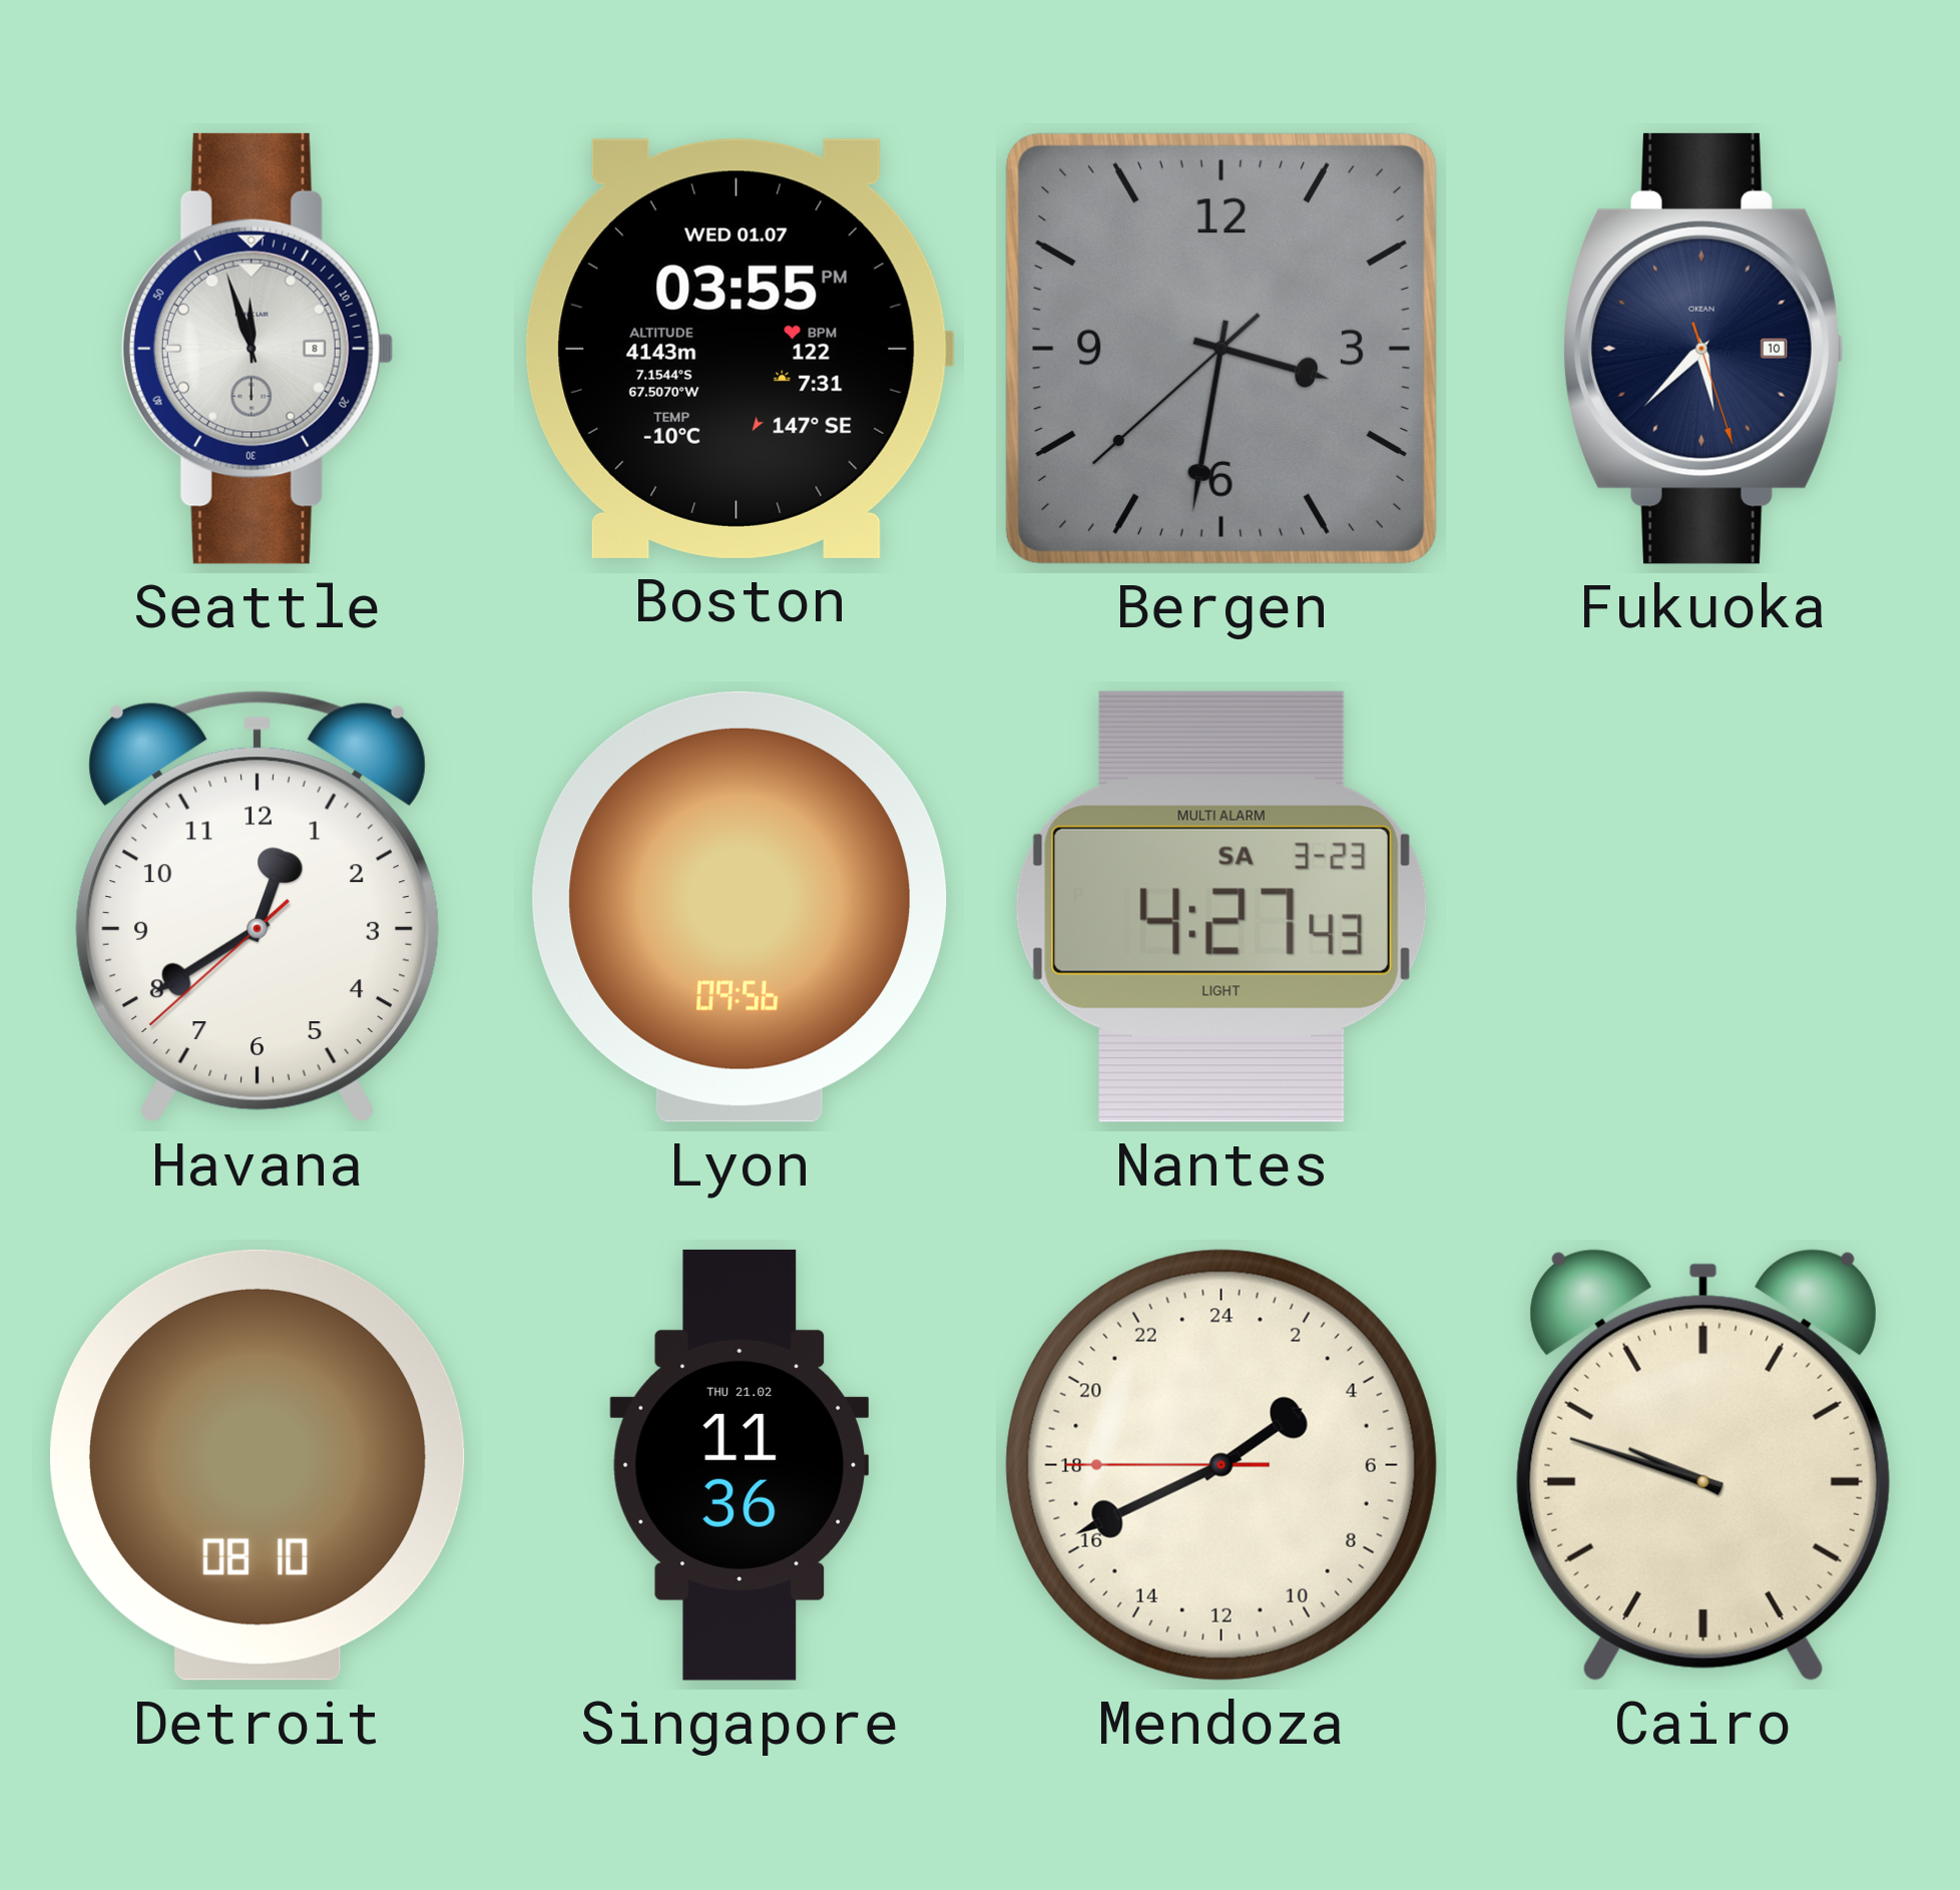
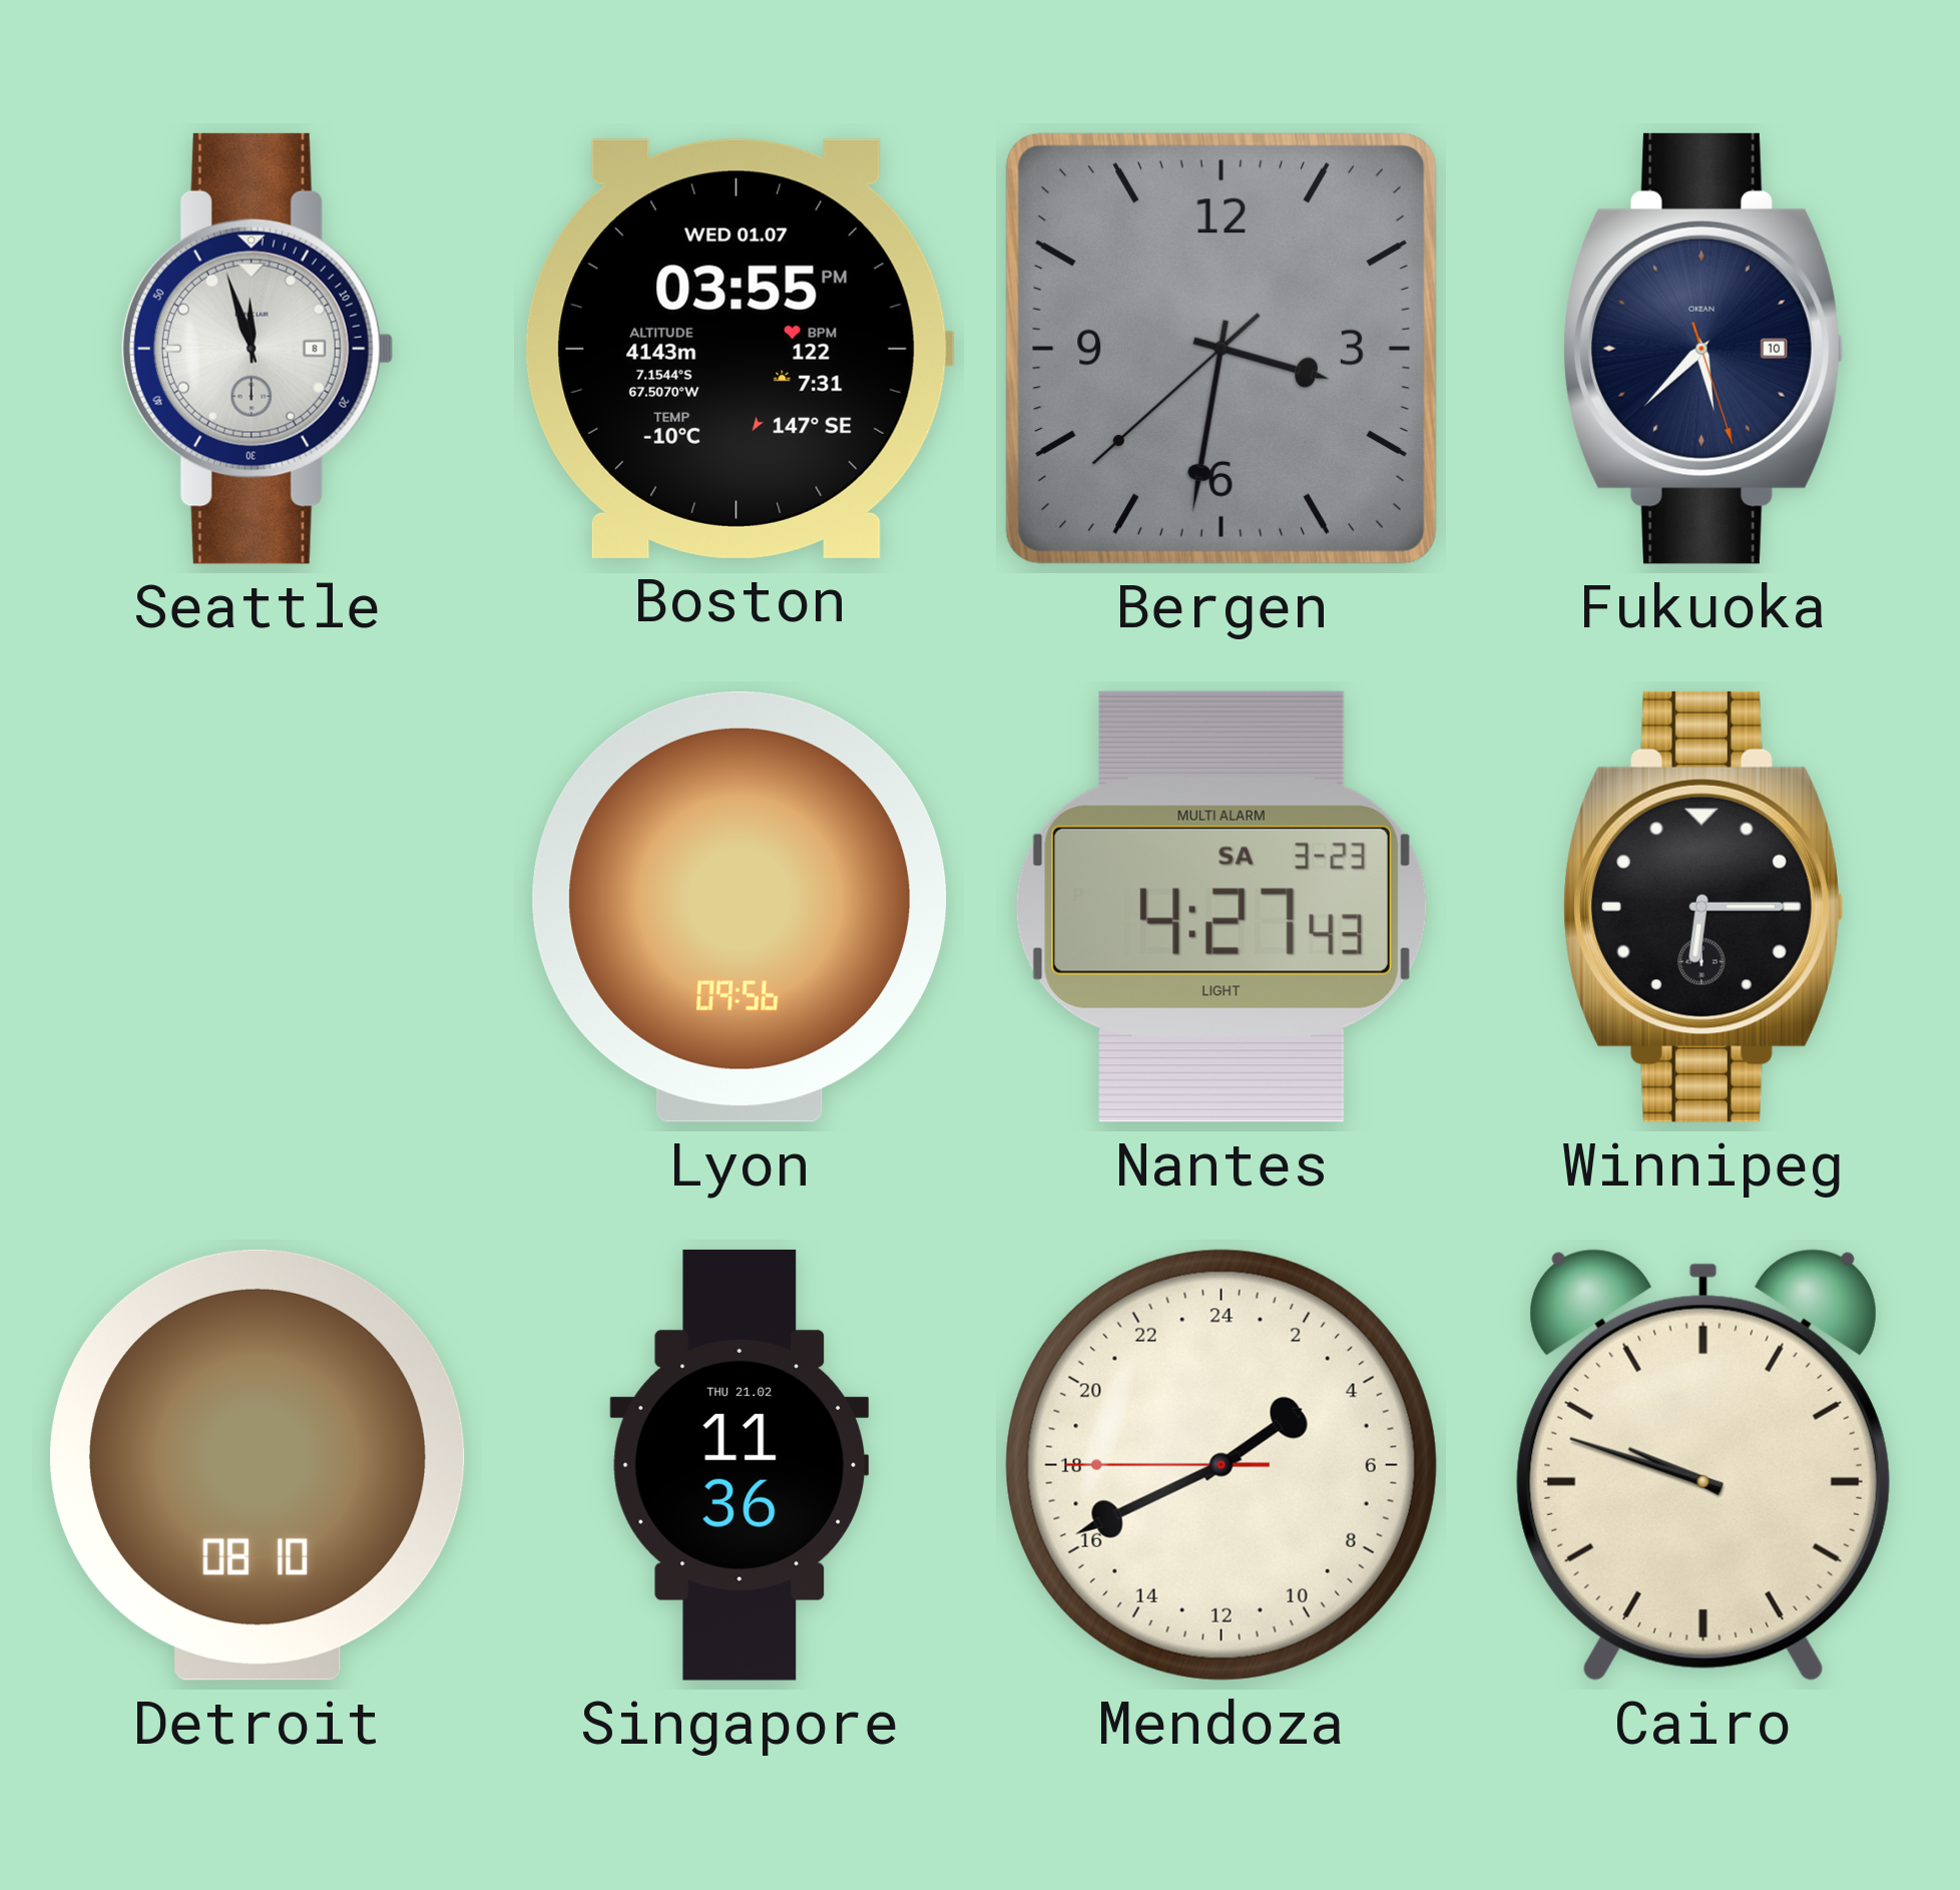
Havana: 12:39 -> none
Winnipeg: none -> 6:15
